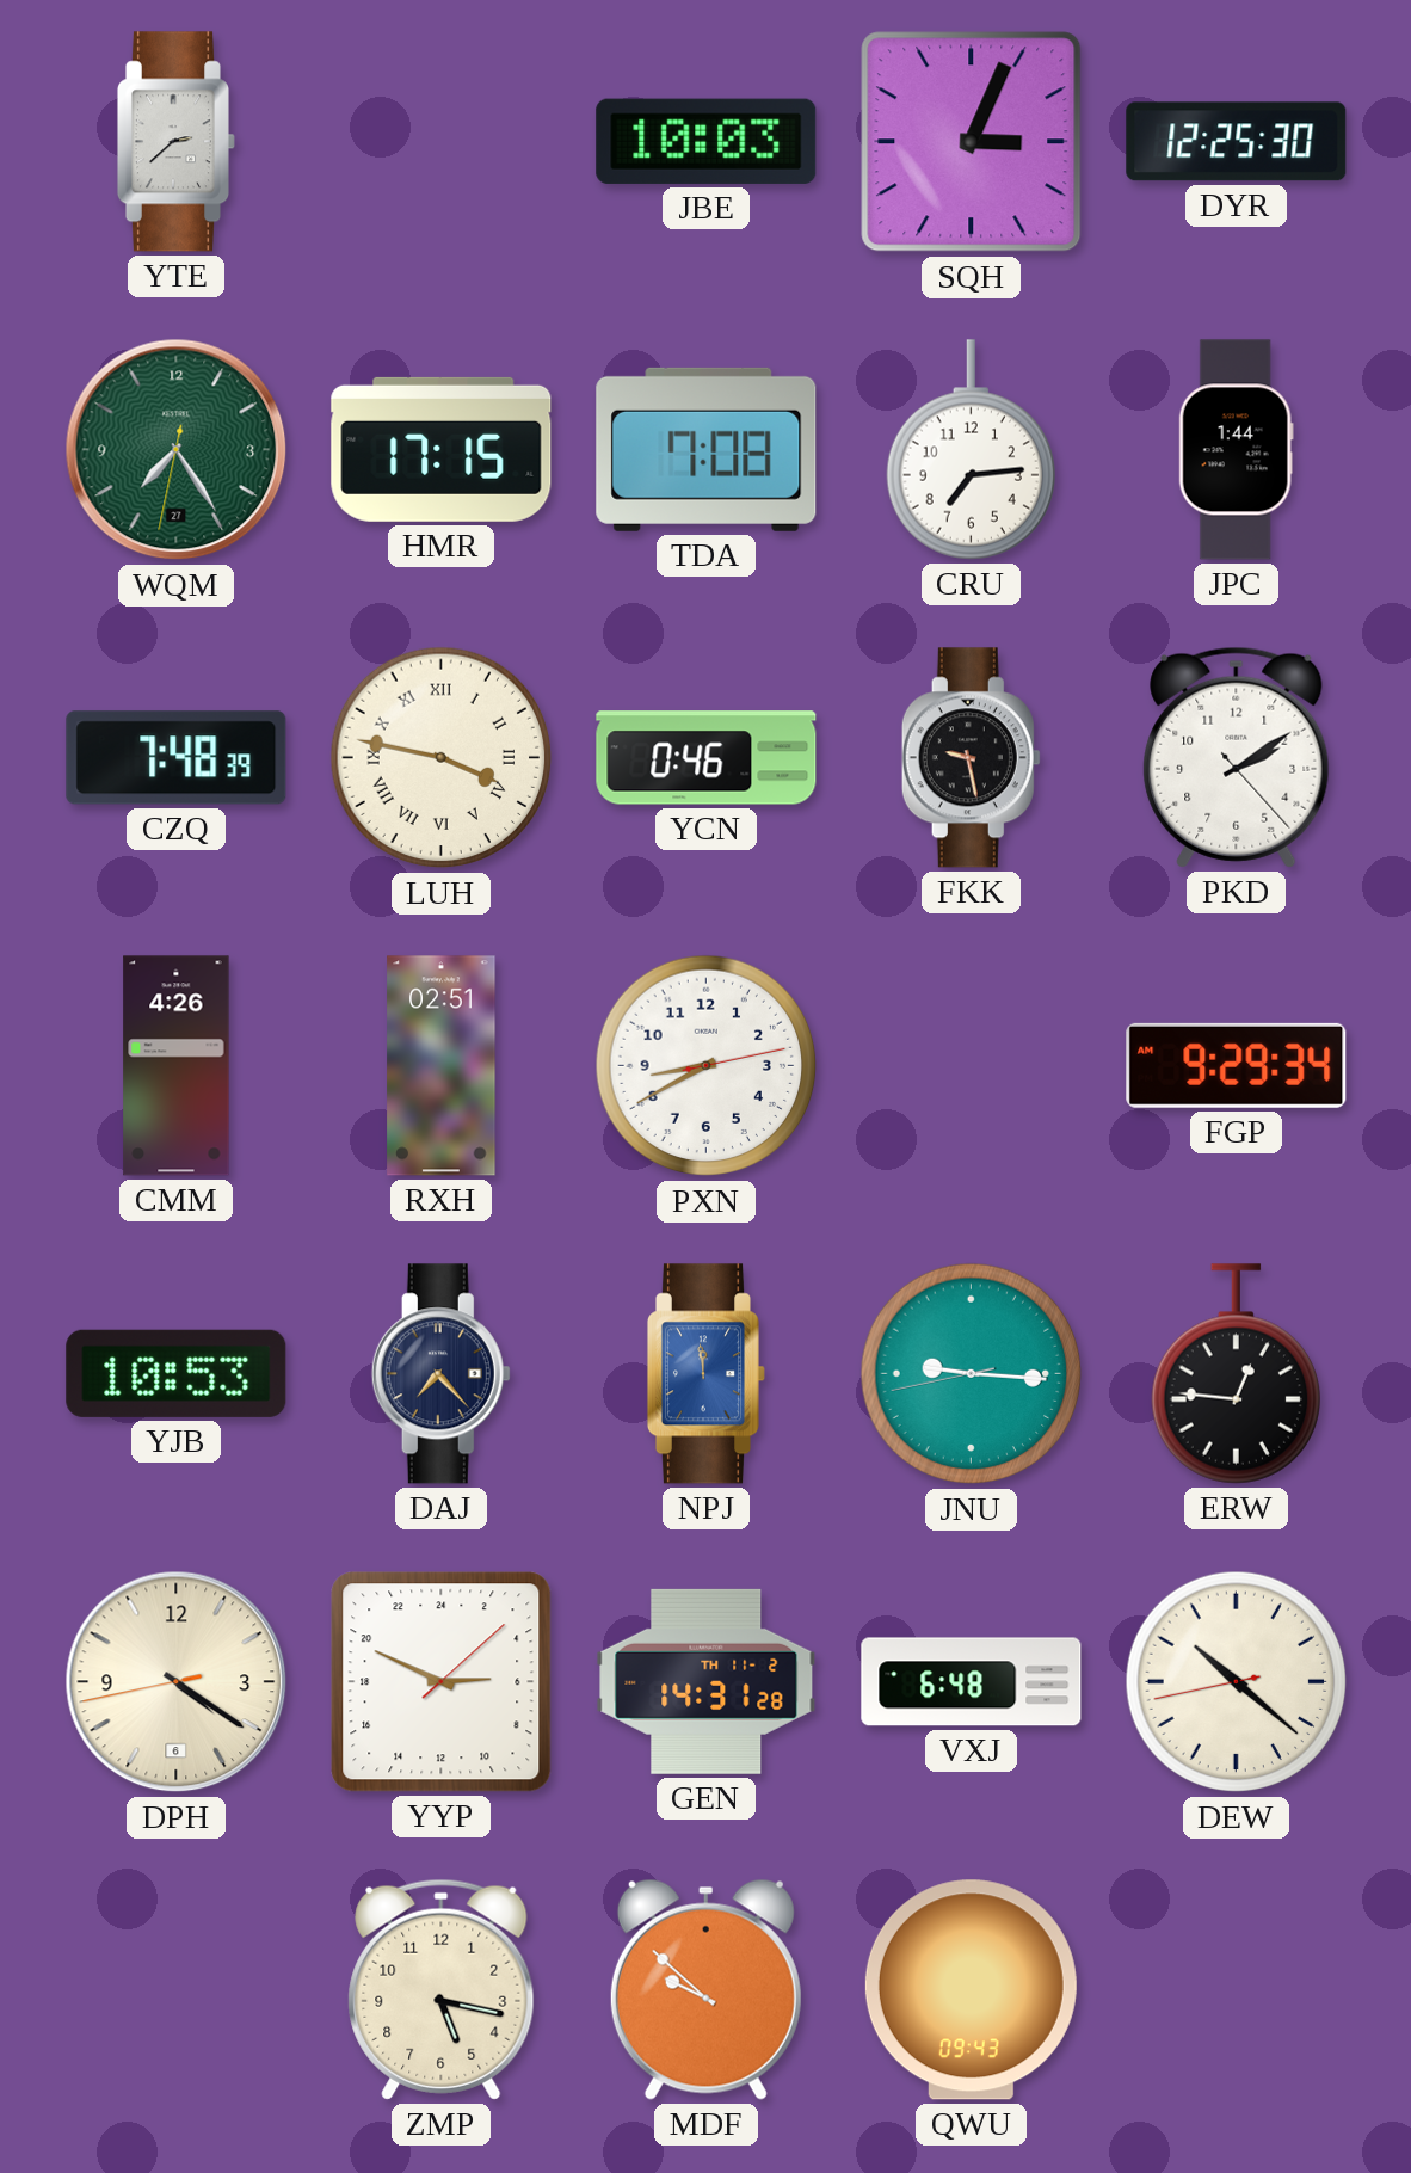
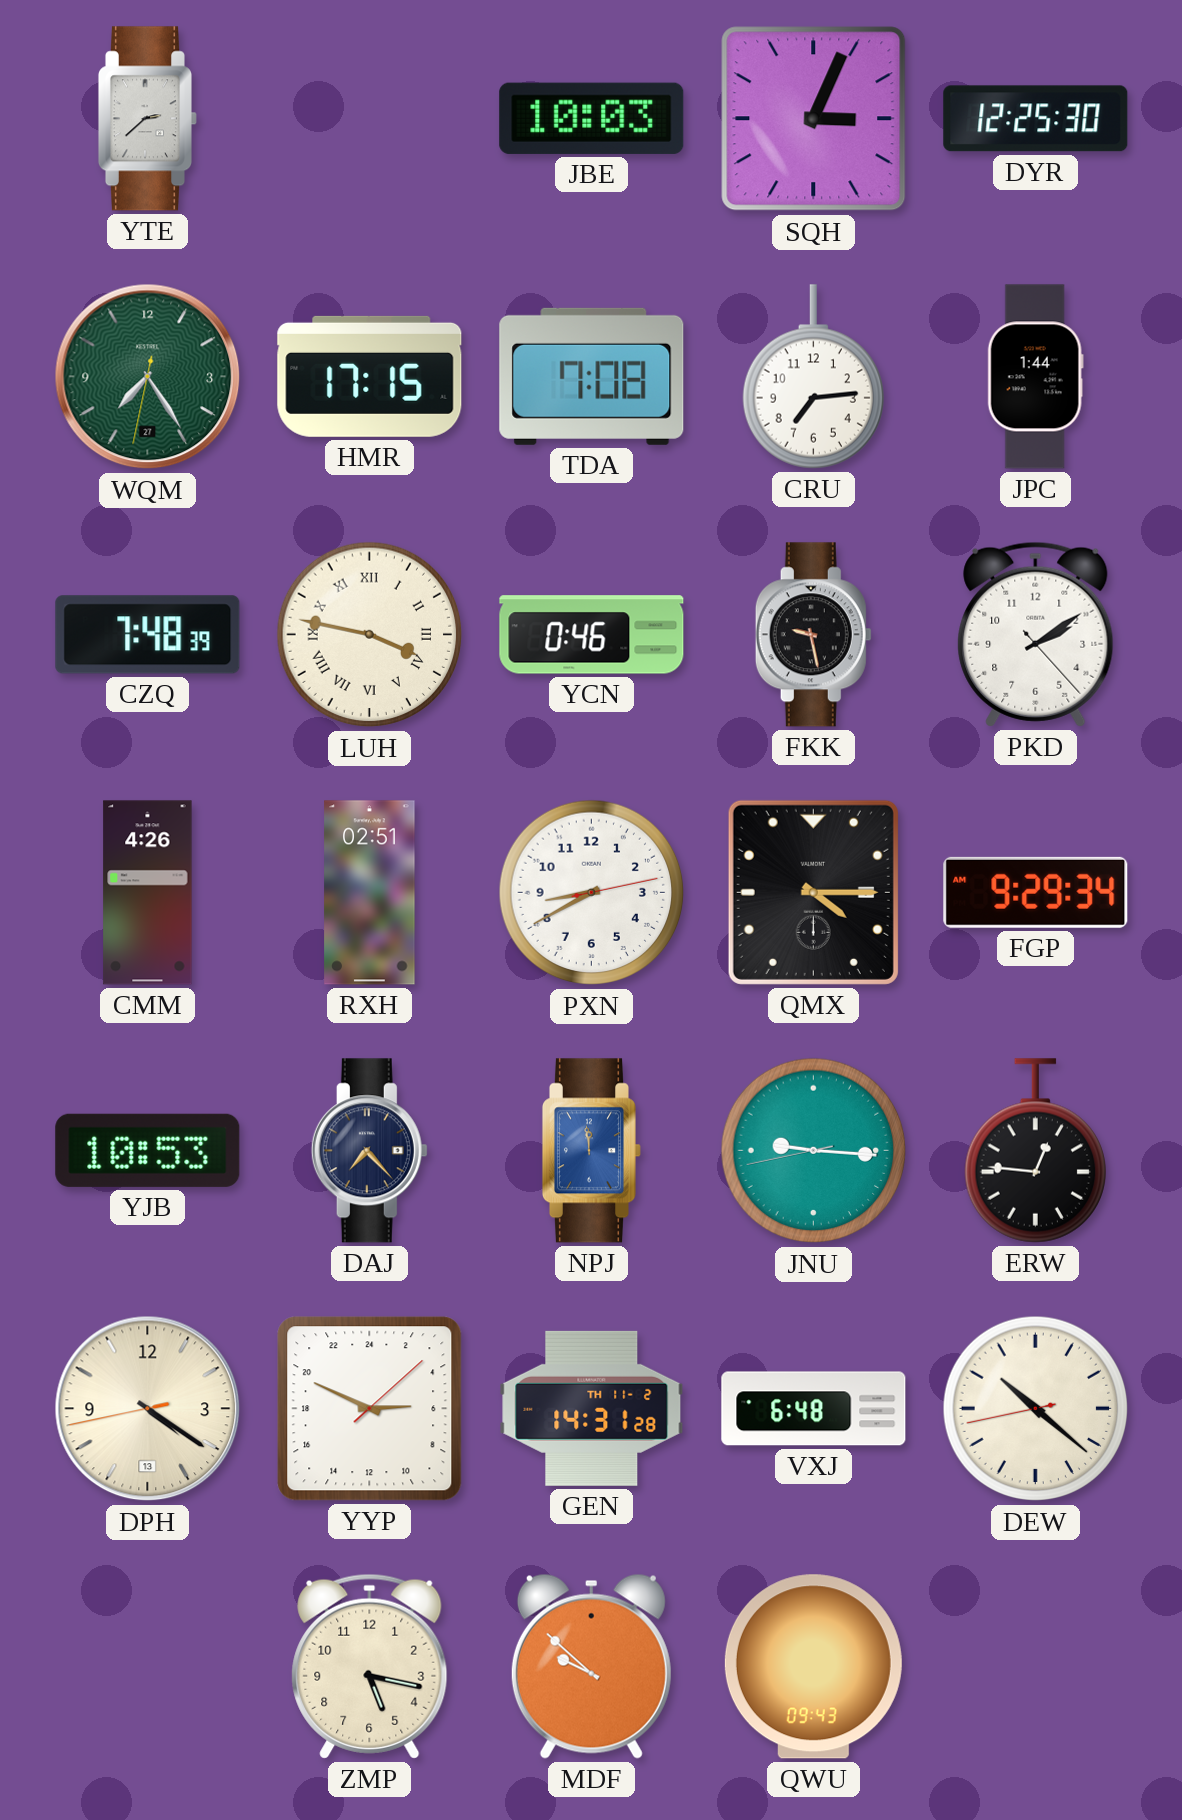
QMX: none -> 4:15
DPH date: 6 -> 13
